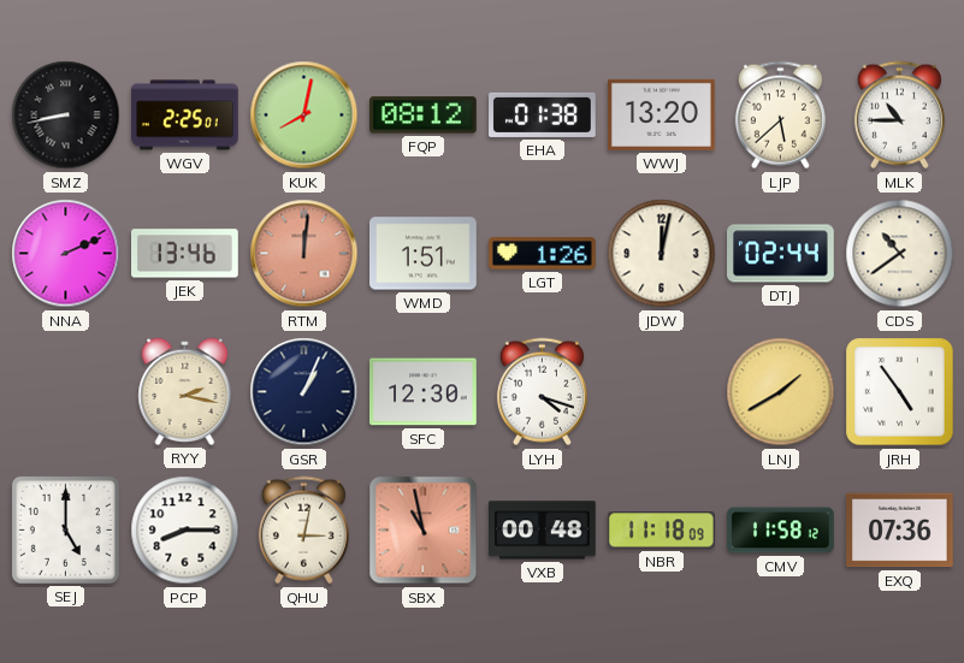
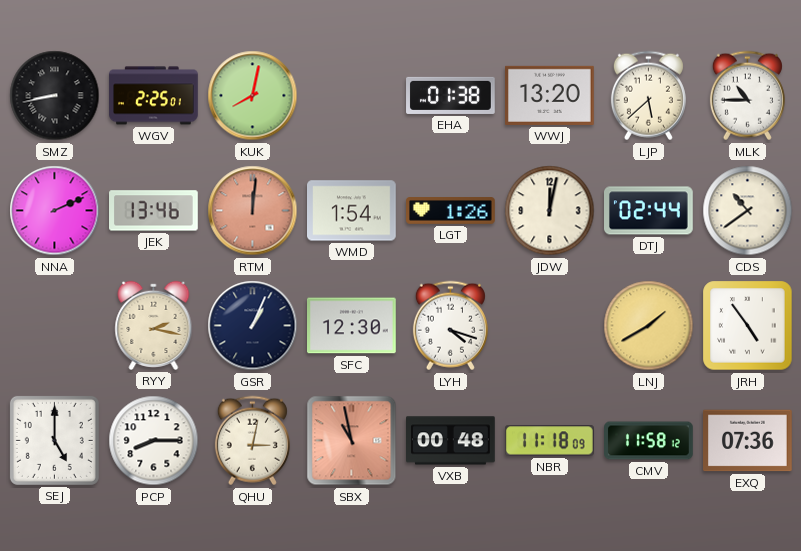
FQP: 08:12 -> none
WMD: 1:51 -> 1:54
